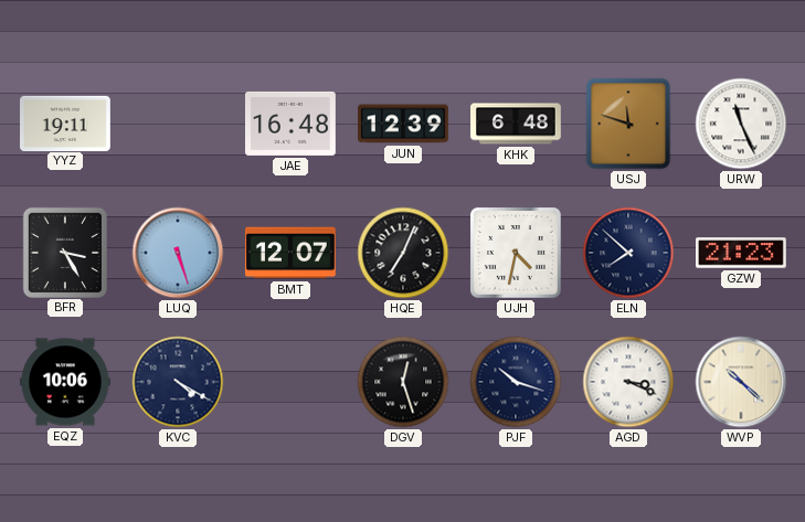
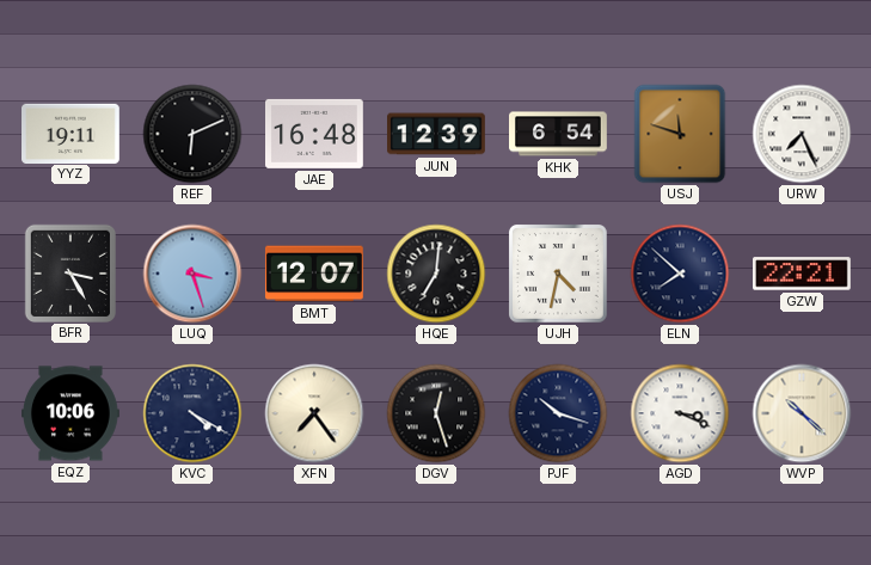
REF: none -> 6:11
KHK: 6:48 -> 6:54
URW: 11:26 -> 7:26
LUQ: 5:27 -> 3:27
HQE: 7:04 -> 7:01
GZW: 21:23 -> 22:21
XFN: none -> 7:24
